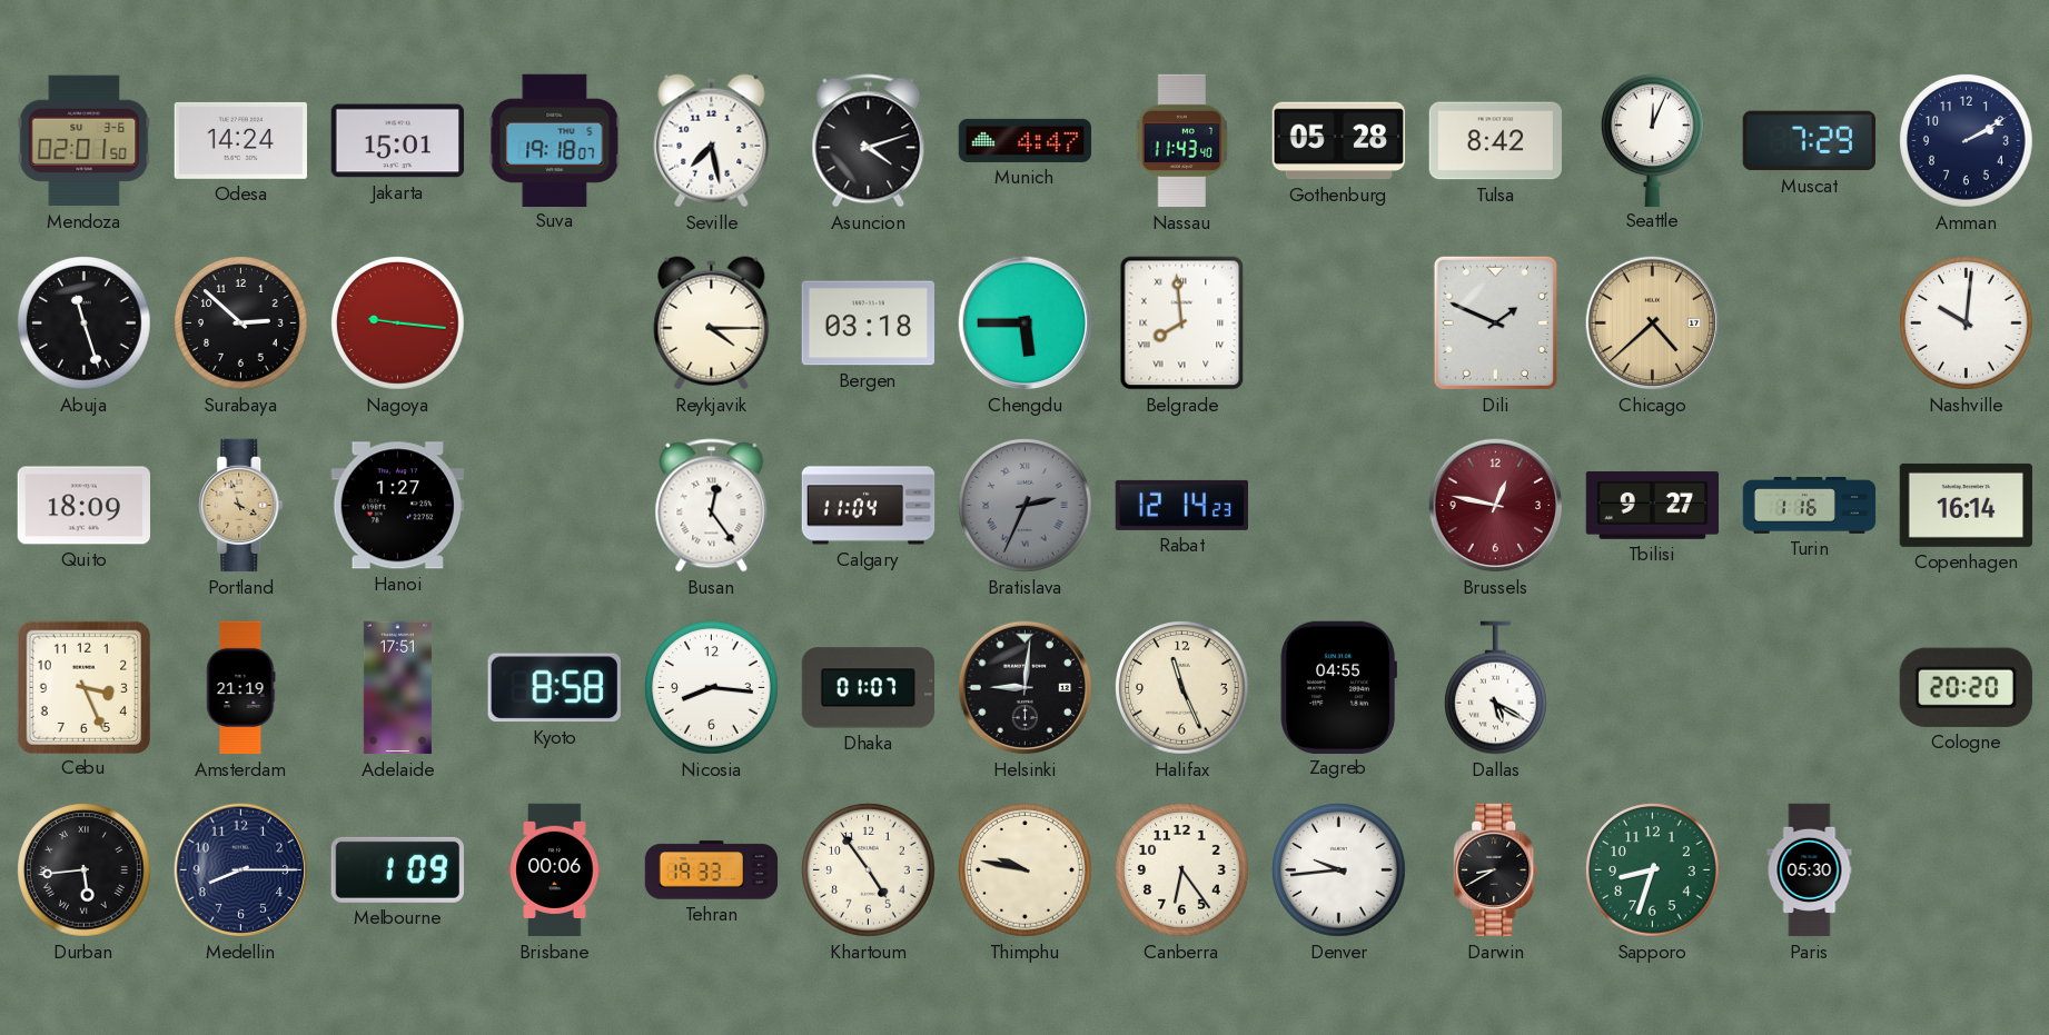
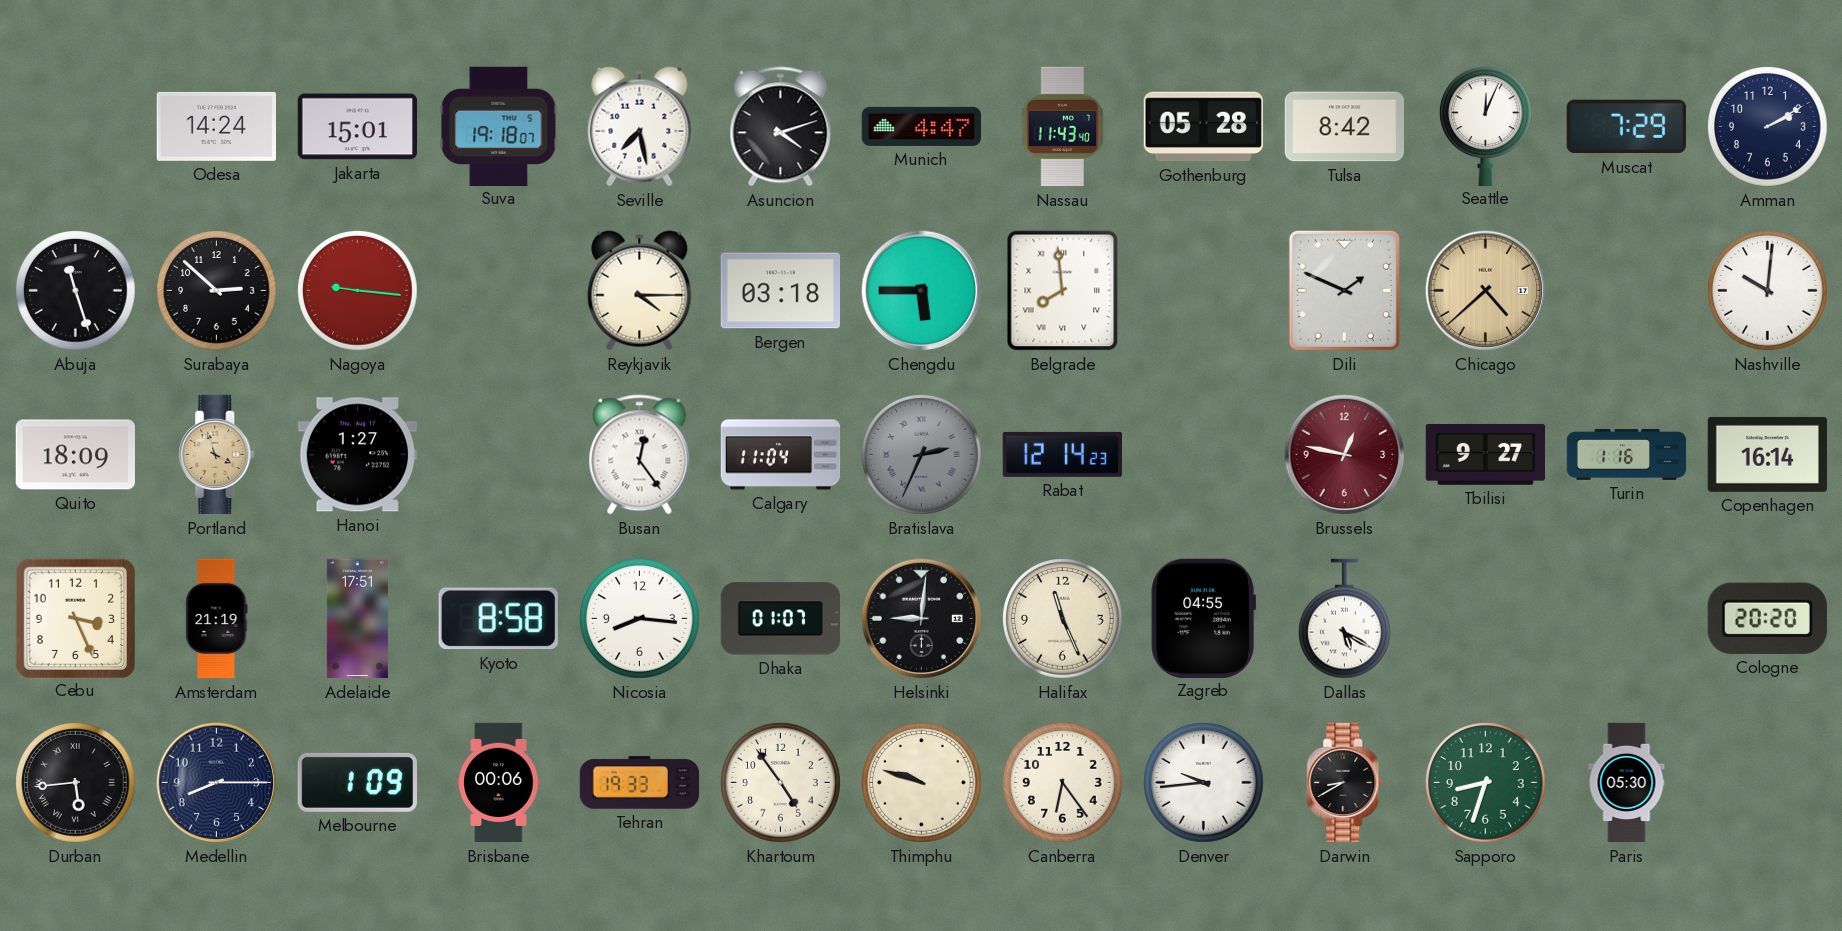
Mendoza: 02:01 -> none
Thimphu: 9:47 -> 9:48
